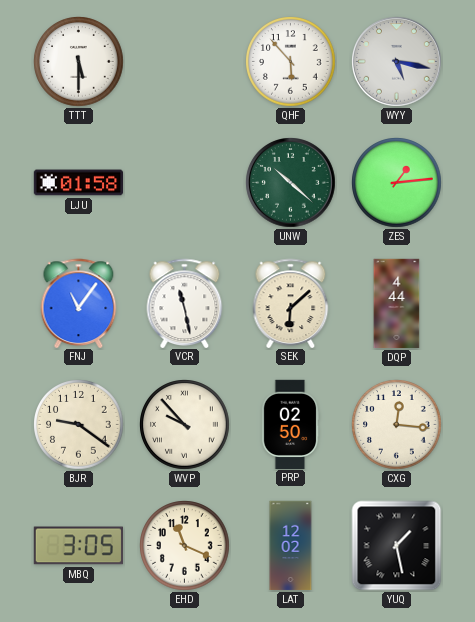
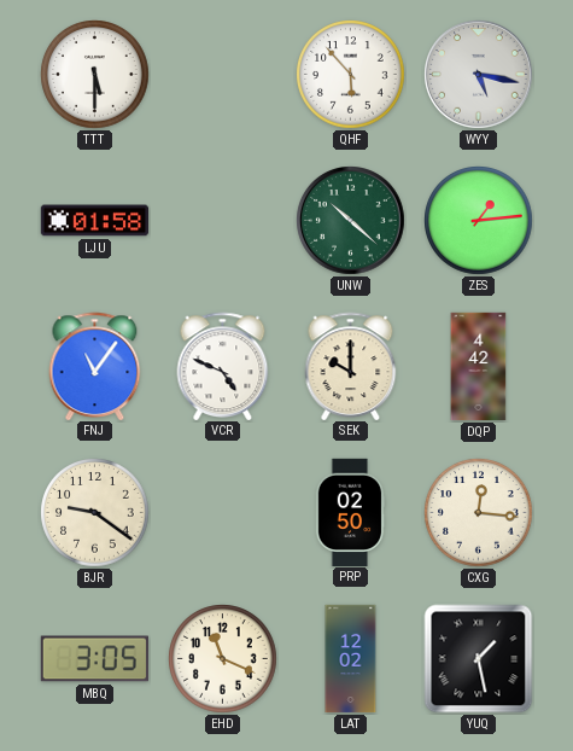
VCR: 11:28 -> 4:49
SEK: 6:08 -> 10:00
DQP: 4:44 -> 4:42
WVP: 9:53 -> none
